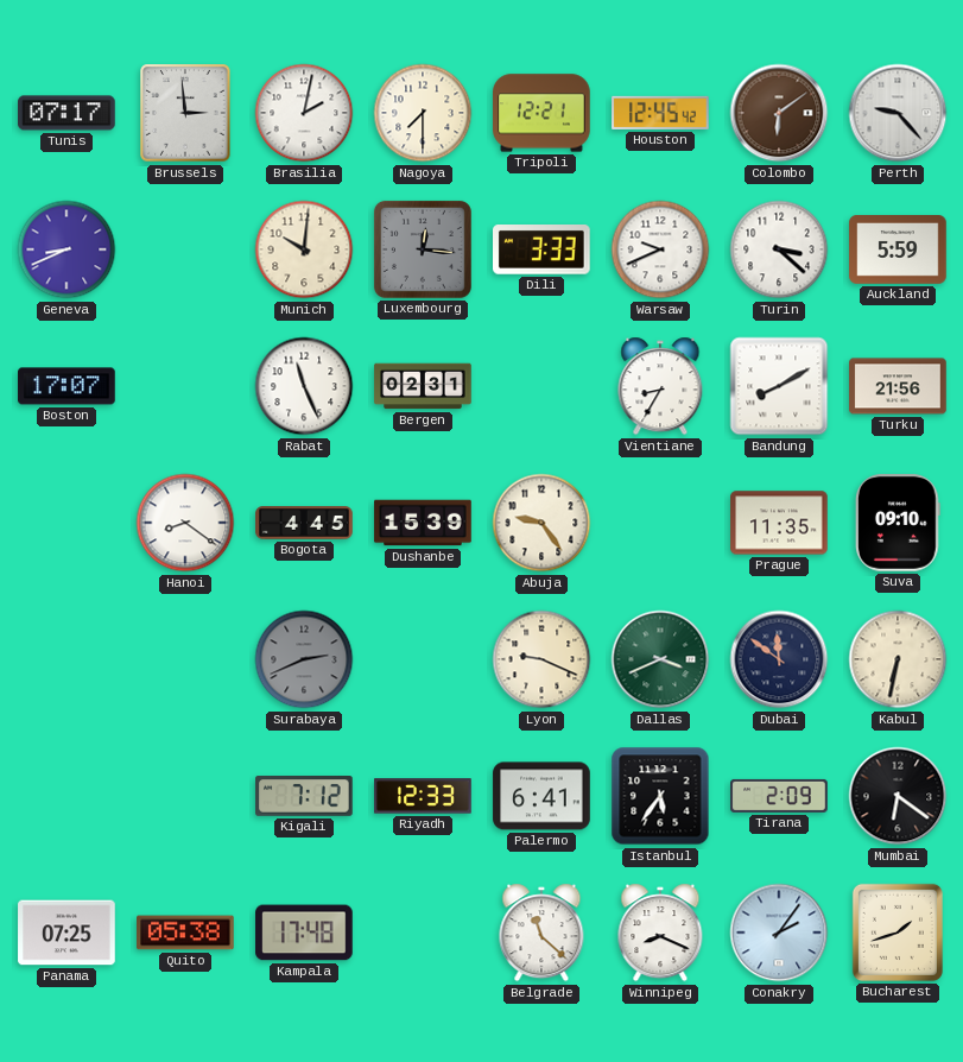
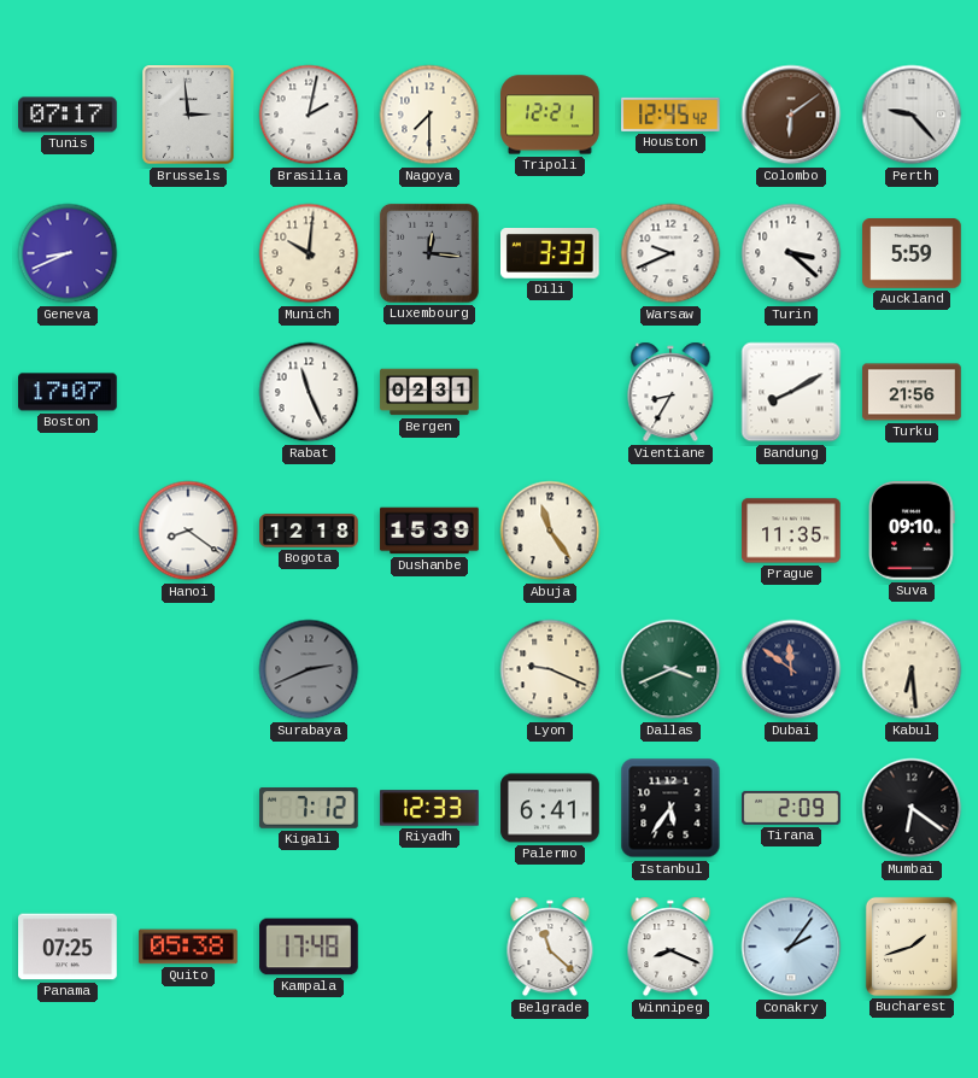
Bogota: 4:45 -> 12:18
Abuja: 9:24 -> 11:24
Kabul: 6:32 -> 6:29
